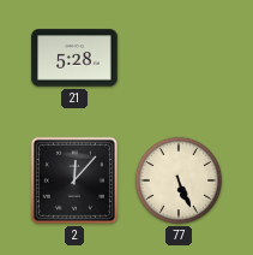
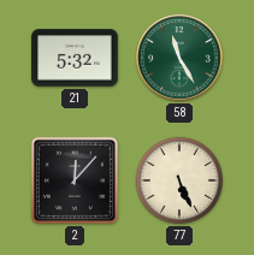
21: 5:28 -> 5:32
58: none -> 11:25
